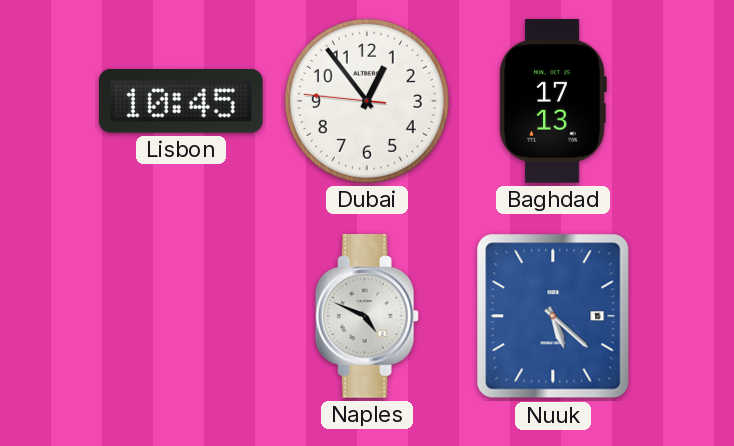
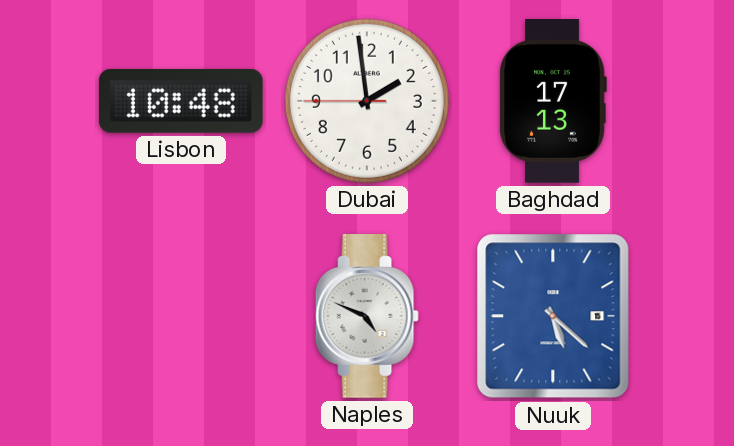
Lisbon: 10:45 -> 10:48
Dubai: 12:53 -> 1:58
